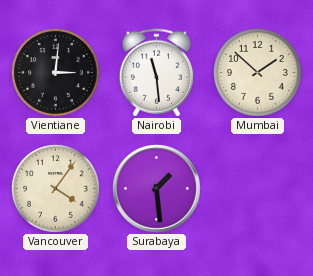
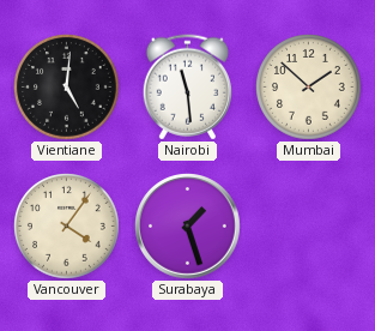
Vientiane: 3:01 -> 5:01
Surabaya: 1:29 -> 1:27
